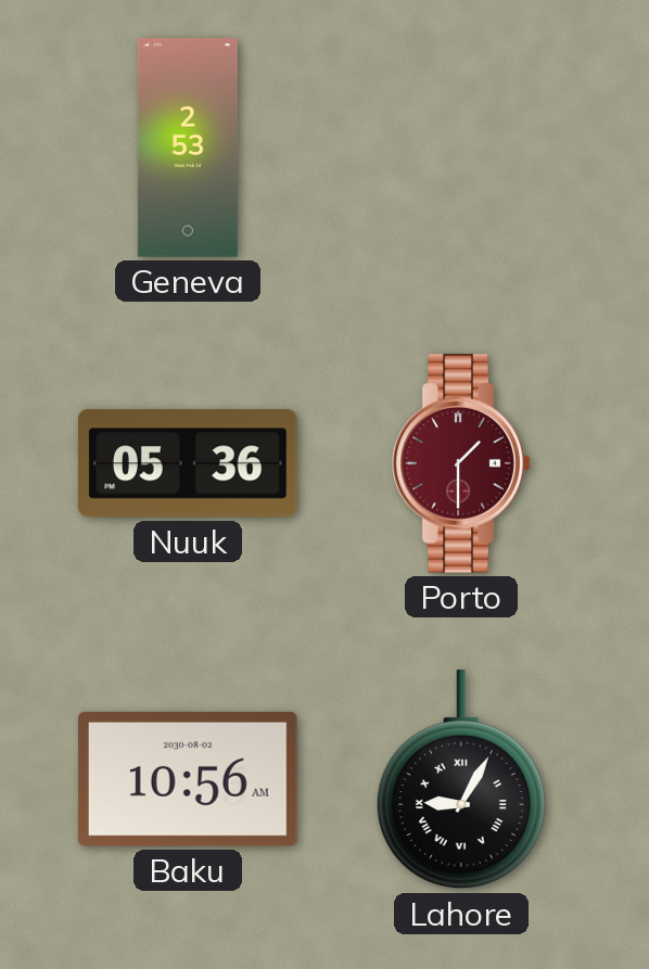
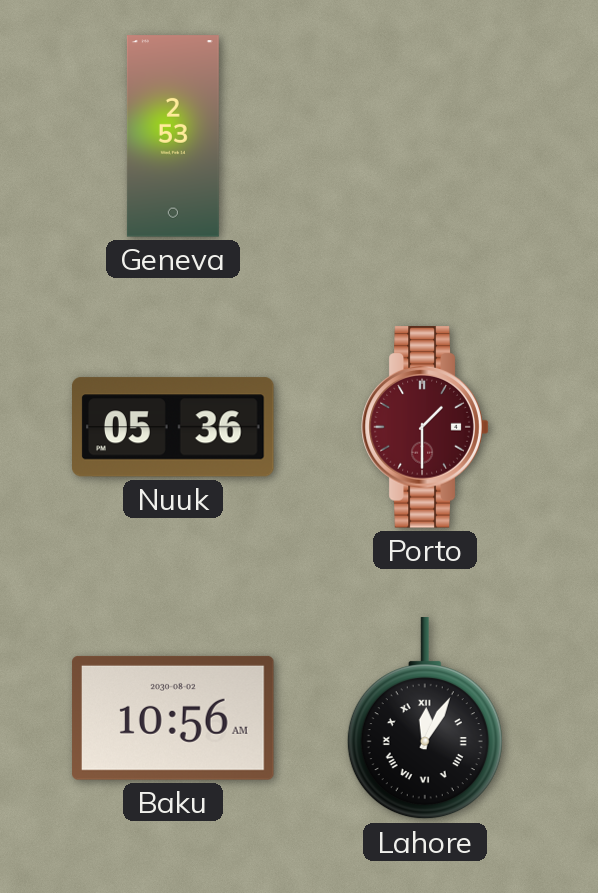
Lahore: 9:05 -> 12:05
